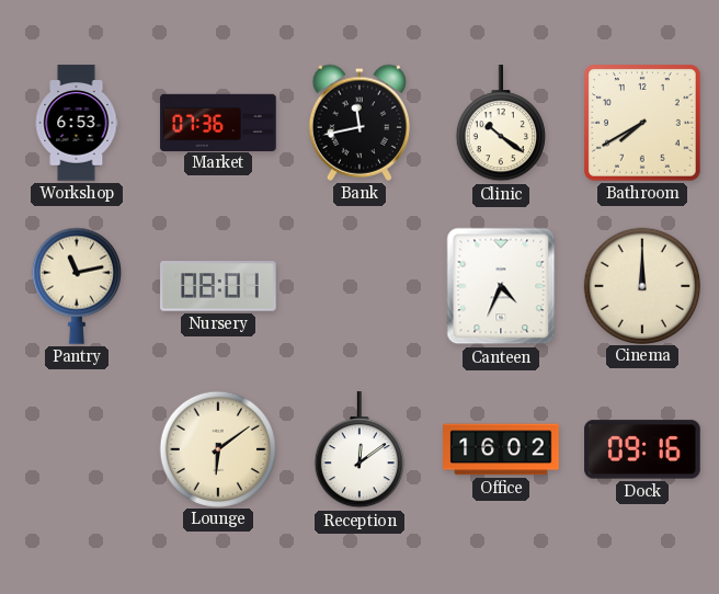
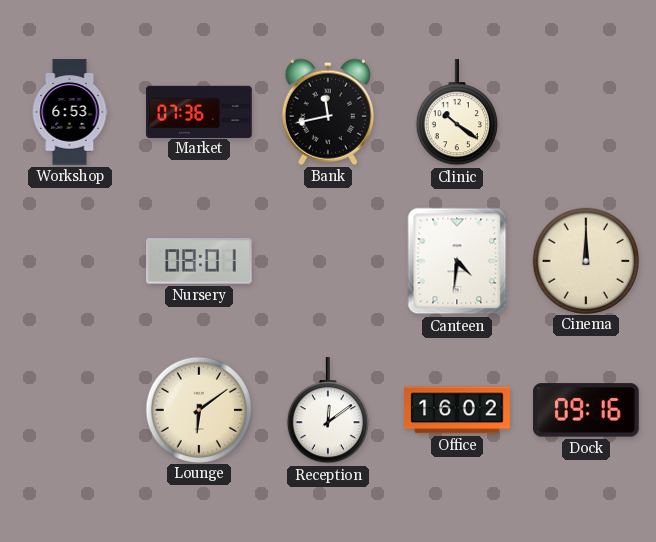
Bathroom: 7:40 -> none
Pantry: 11:13 -> none
Canteen: 4:34 -> 4:31
